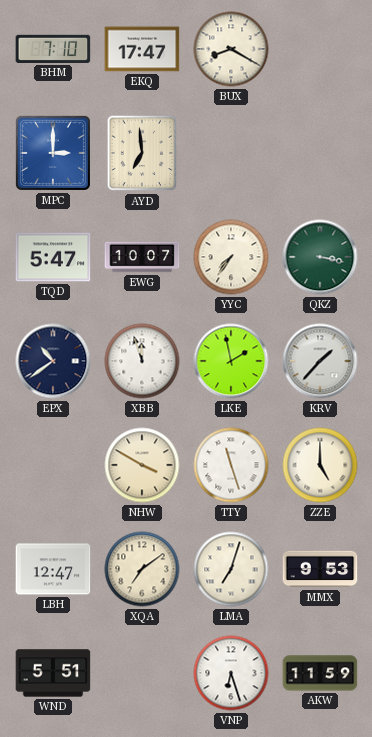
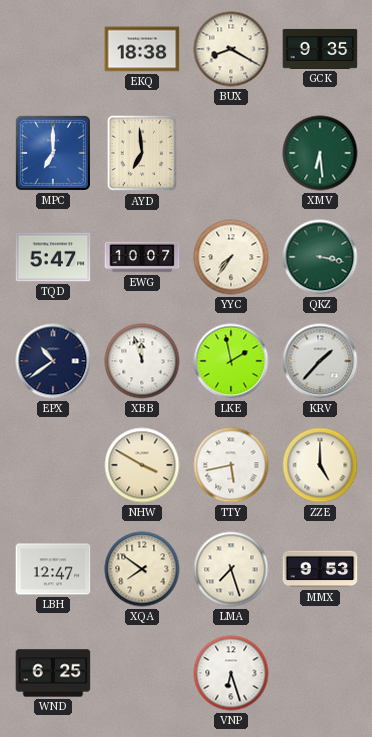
BHM: 7:10 -> none
EKQ: 17:47 -> 18:38
GCK: none -> 9:35
MPC: 3:00 -> 7:00
XMV: none -> 6:29
TTY: 11:27 -> 5:43
XQA: 7:09 -> 7:51
LMA: 7:03 -> 7:27
WND: 5:51 -> 6:25
AKW: 11:59 -> none
